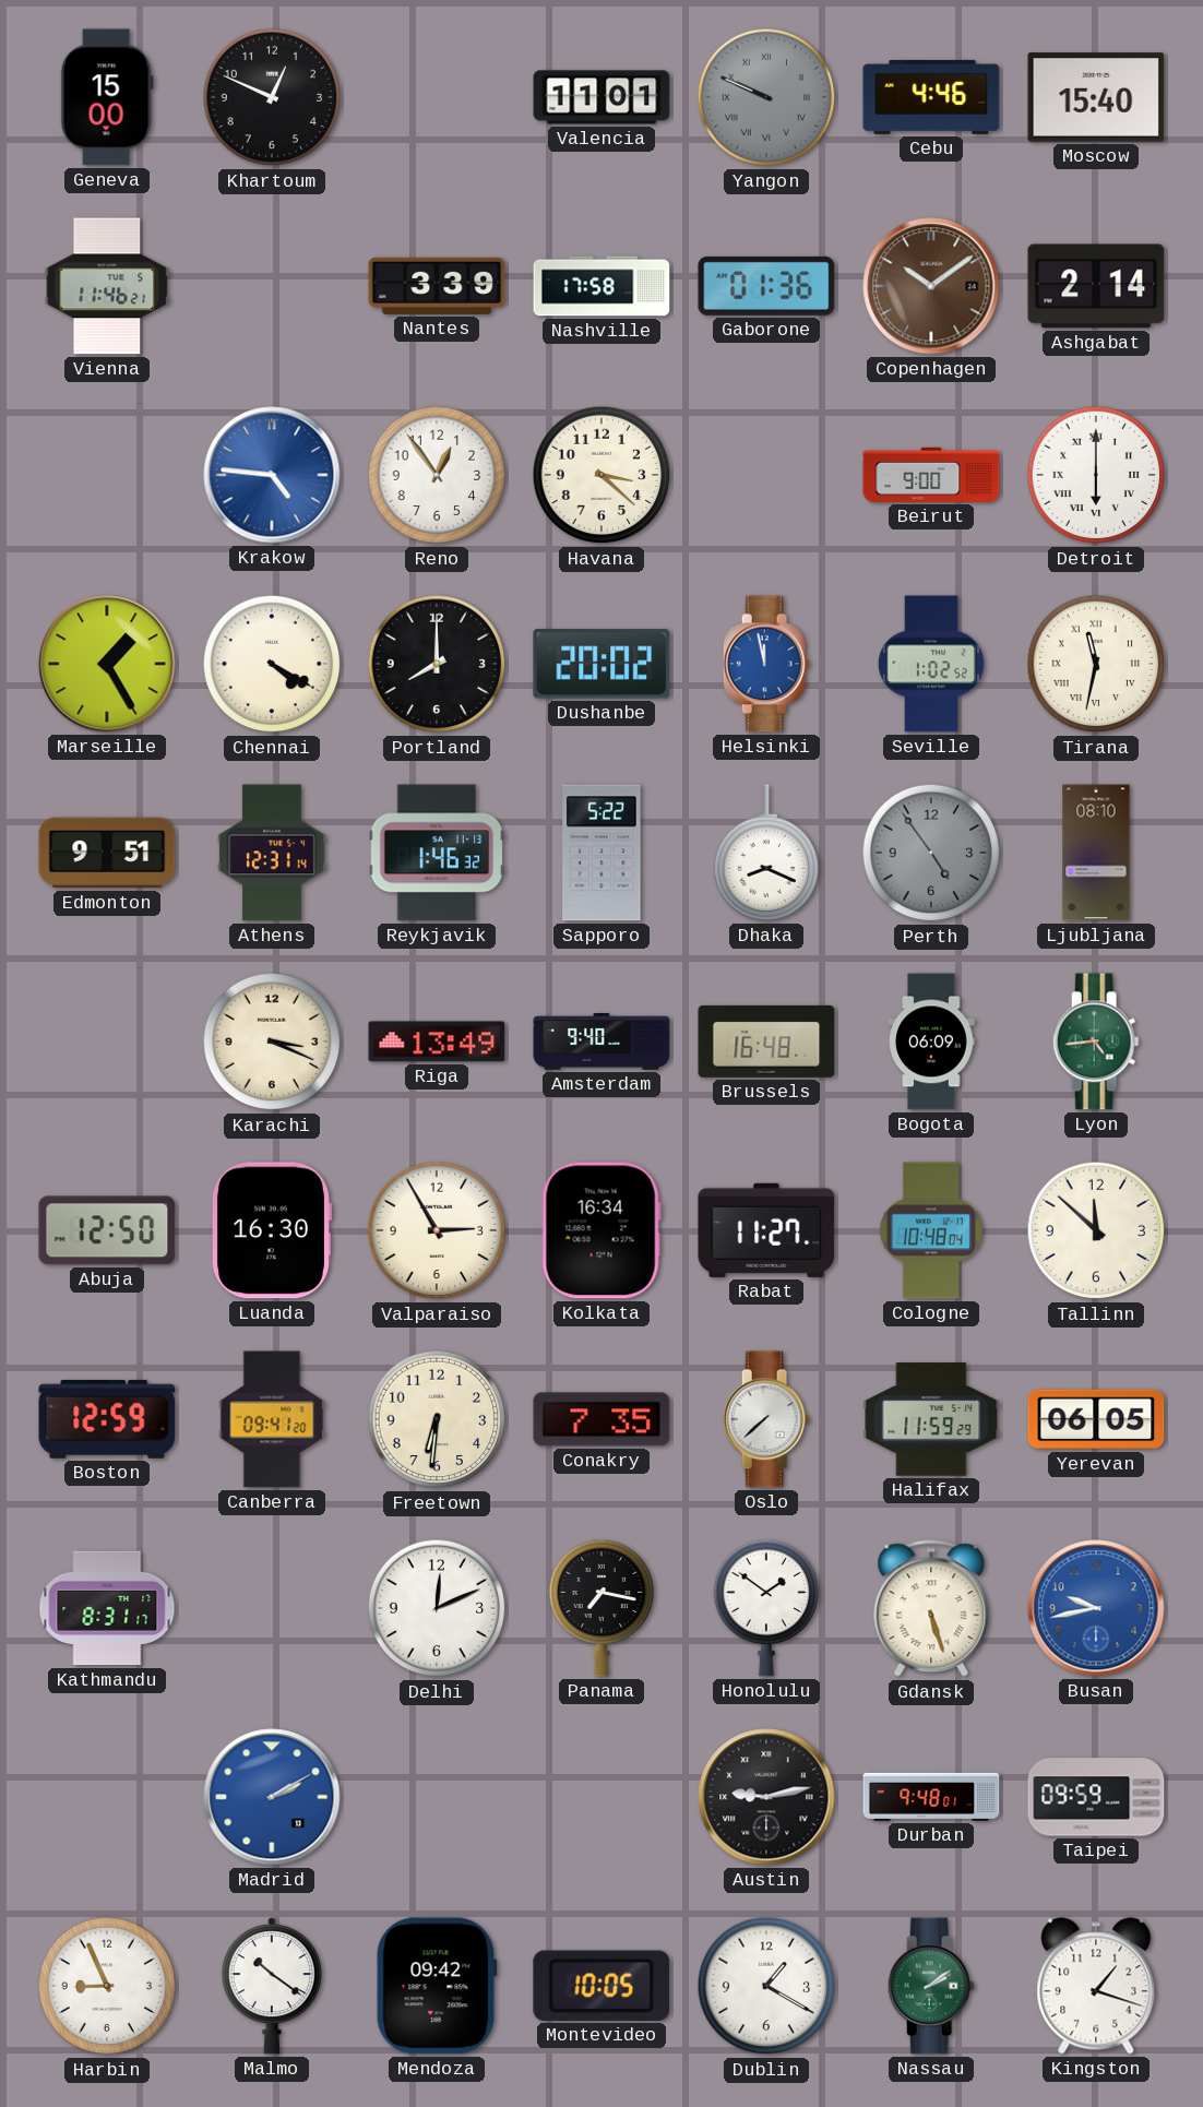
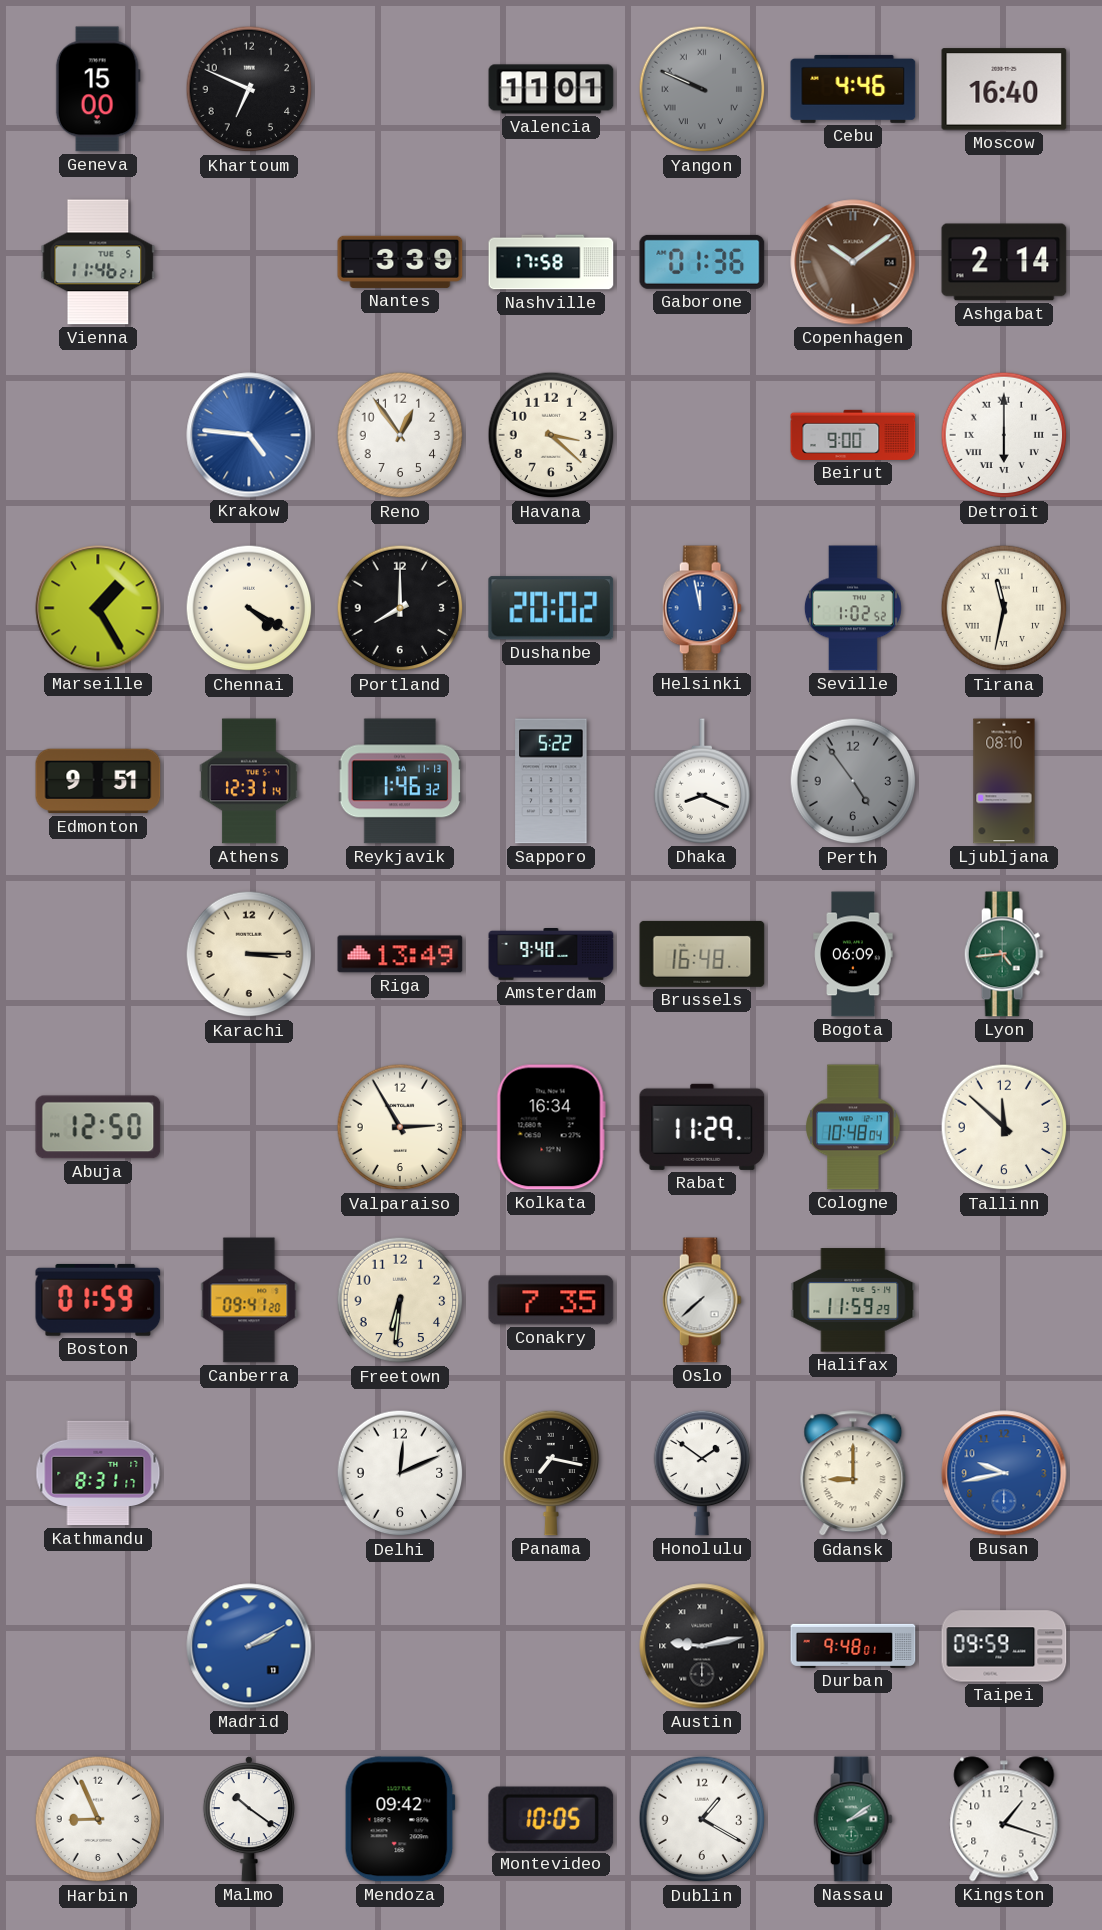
Khartoum: 12:49 -> 6:49
Moscow: 15:40 -> 16:40
Karachi: 3:19 -> 3:15
Luanda: 16:30 -> none
Rabat: 11:27 -> 11:29
Boston: 12:59 -> 01:59
Yerevan: 06:05 -> none
Gdansk: 5:27 -> 9:00
